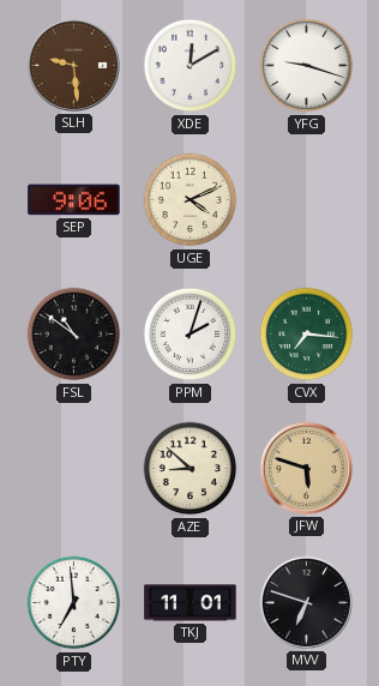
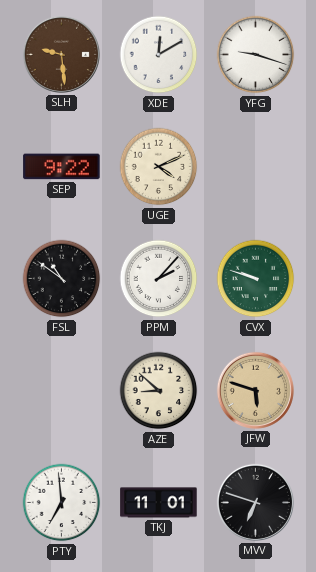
SEP: 9:06 -> 9:22
PPM: 2:03 -> 2:07
CVX: 7:16 -> 9:48
